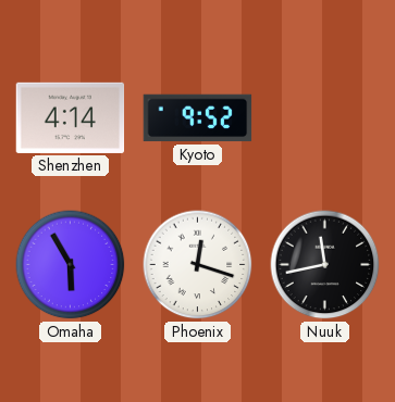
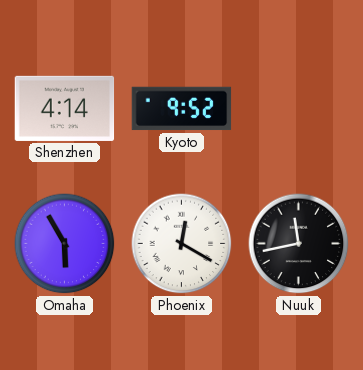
Phoenix: 12:18 -> 12:20
